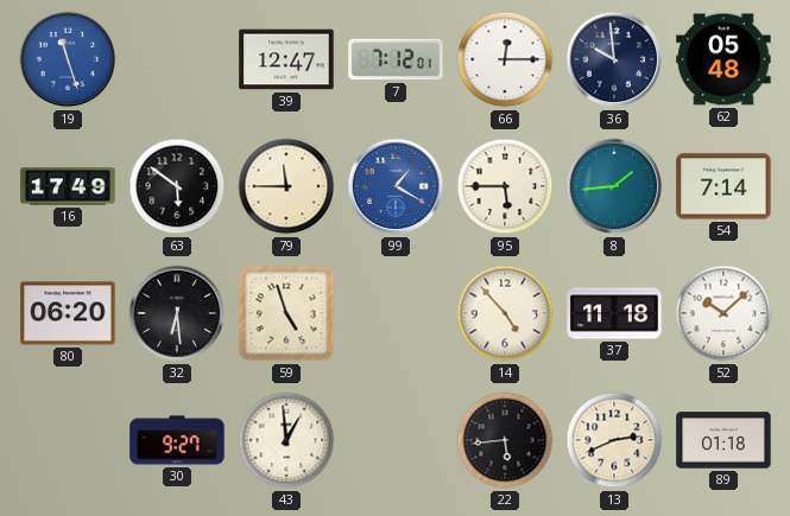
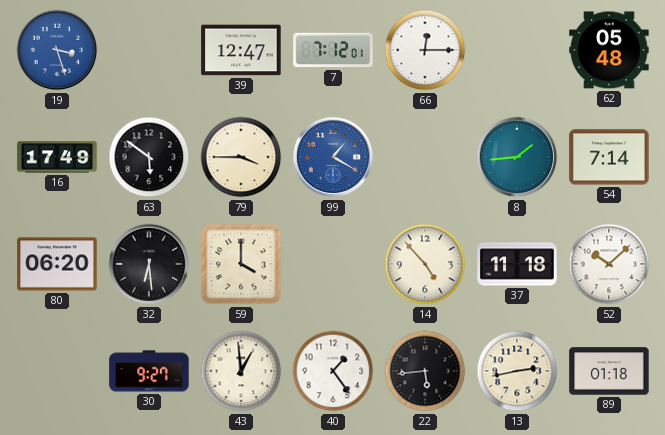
19: 11:27 -> 3:27
36: 9:59 -> none
79: 11:45 -> 3:45
95: 5:45 -> none
59: 4:57 -> 4:00
40: none -> 1:24
13: 2:41 -> 2:43
